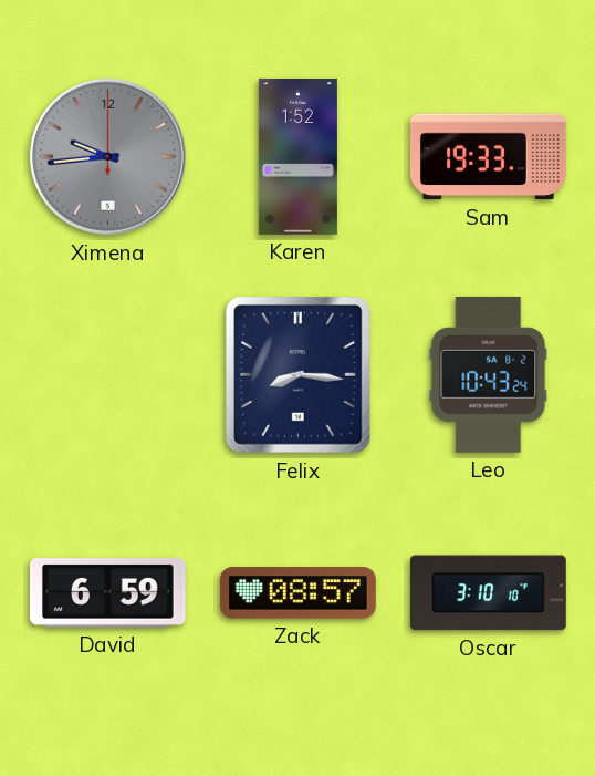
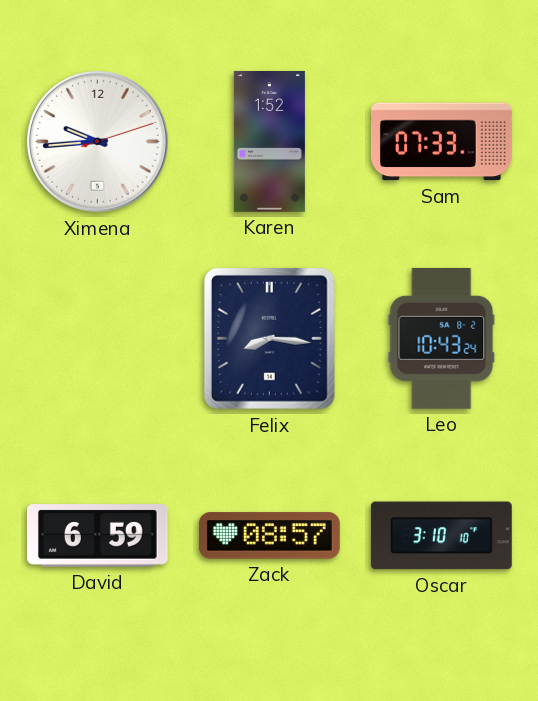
Ximena: 9:44:00 -> 9:44:12
Ximena dial: grey -> white
Sam: 19:33 -> 07:33
